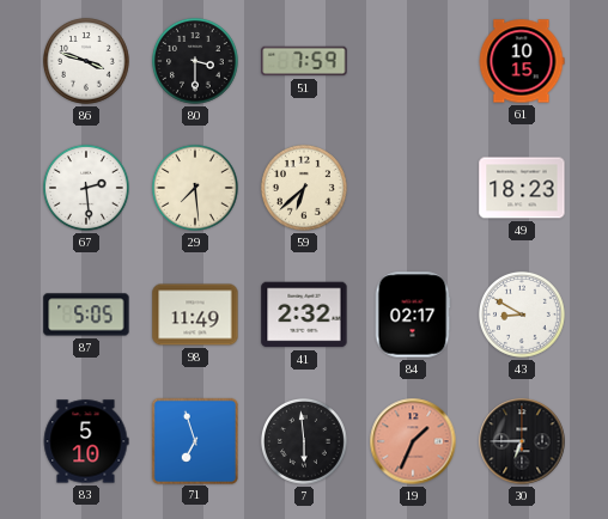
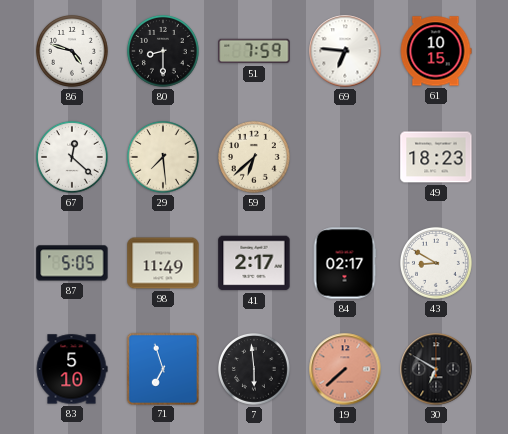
86: 3:48 -> 4:48
80: 3:30 -> 8:30
69: none -> 6:46
67: 2:29 -> 12:22
41: 2:32 -> 2:17
19: 1:34 -> 7:38
30: 6:45 -> 6:50
